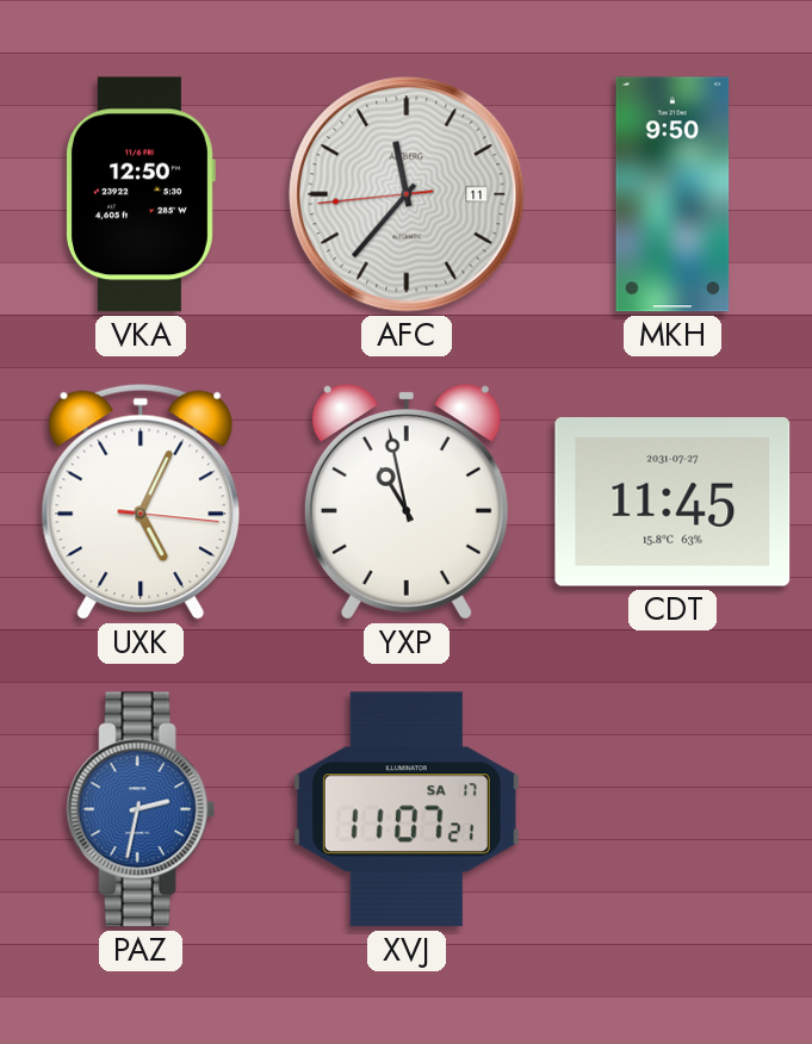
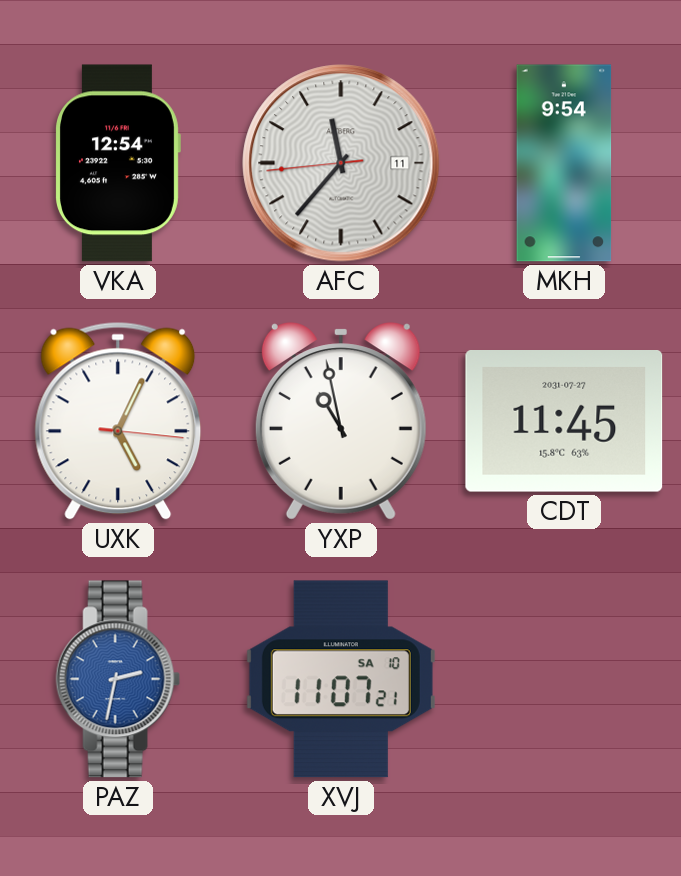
VKA: 12:50 -> 12:54
MKH: 9:50 -> 9:54
XVJ date: SA 17 -> SA 10
